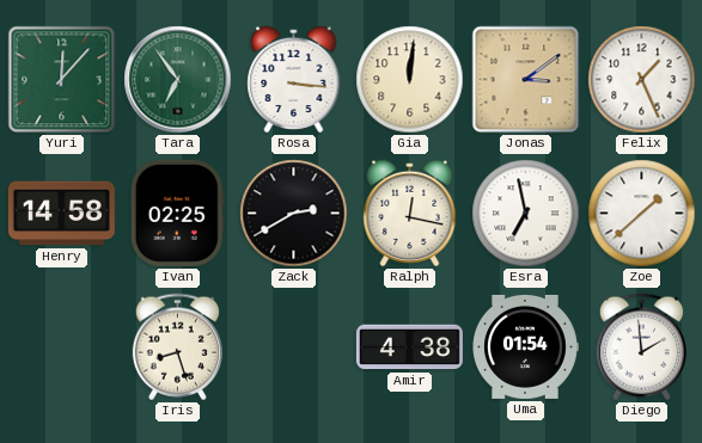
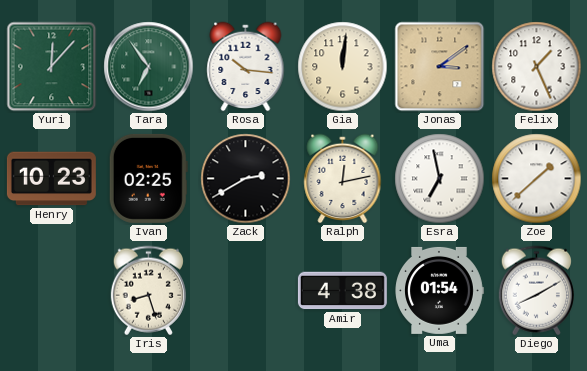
Rosa: 3:16 -> 10:16
Henry: 14:58 -> 10:23
Ralph: 12:17 -> 12:13
Diego: 1:59 -> 8:10
